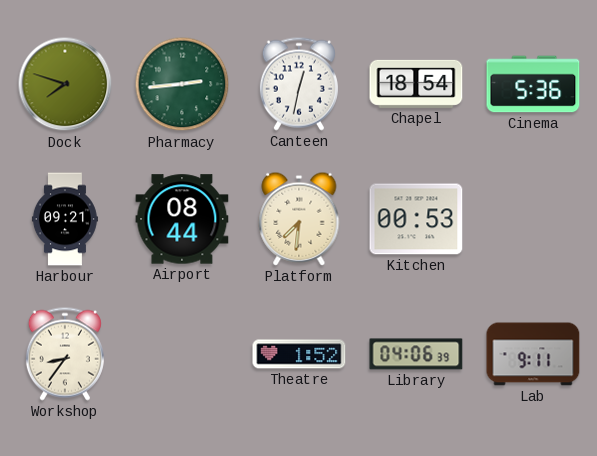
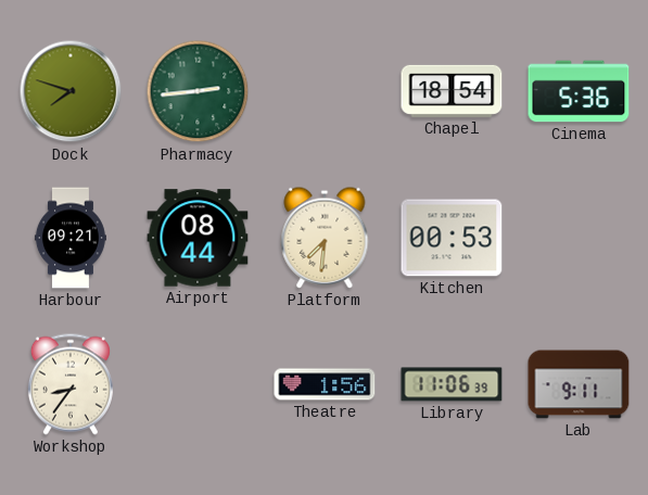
Canteen: 12:32 -> none
Theatre: 1:52 -> 1:56
Library: 04:06 -> 11:06
